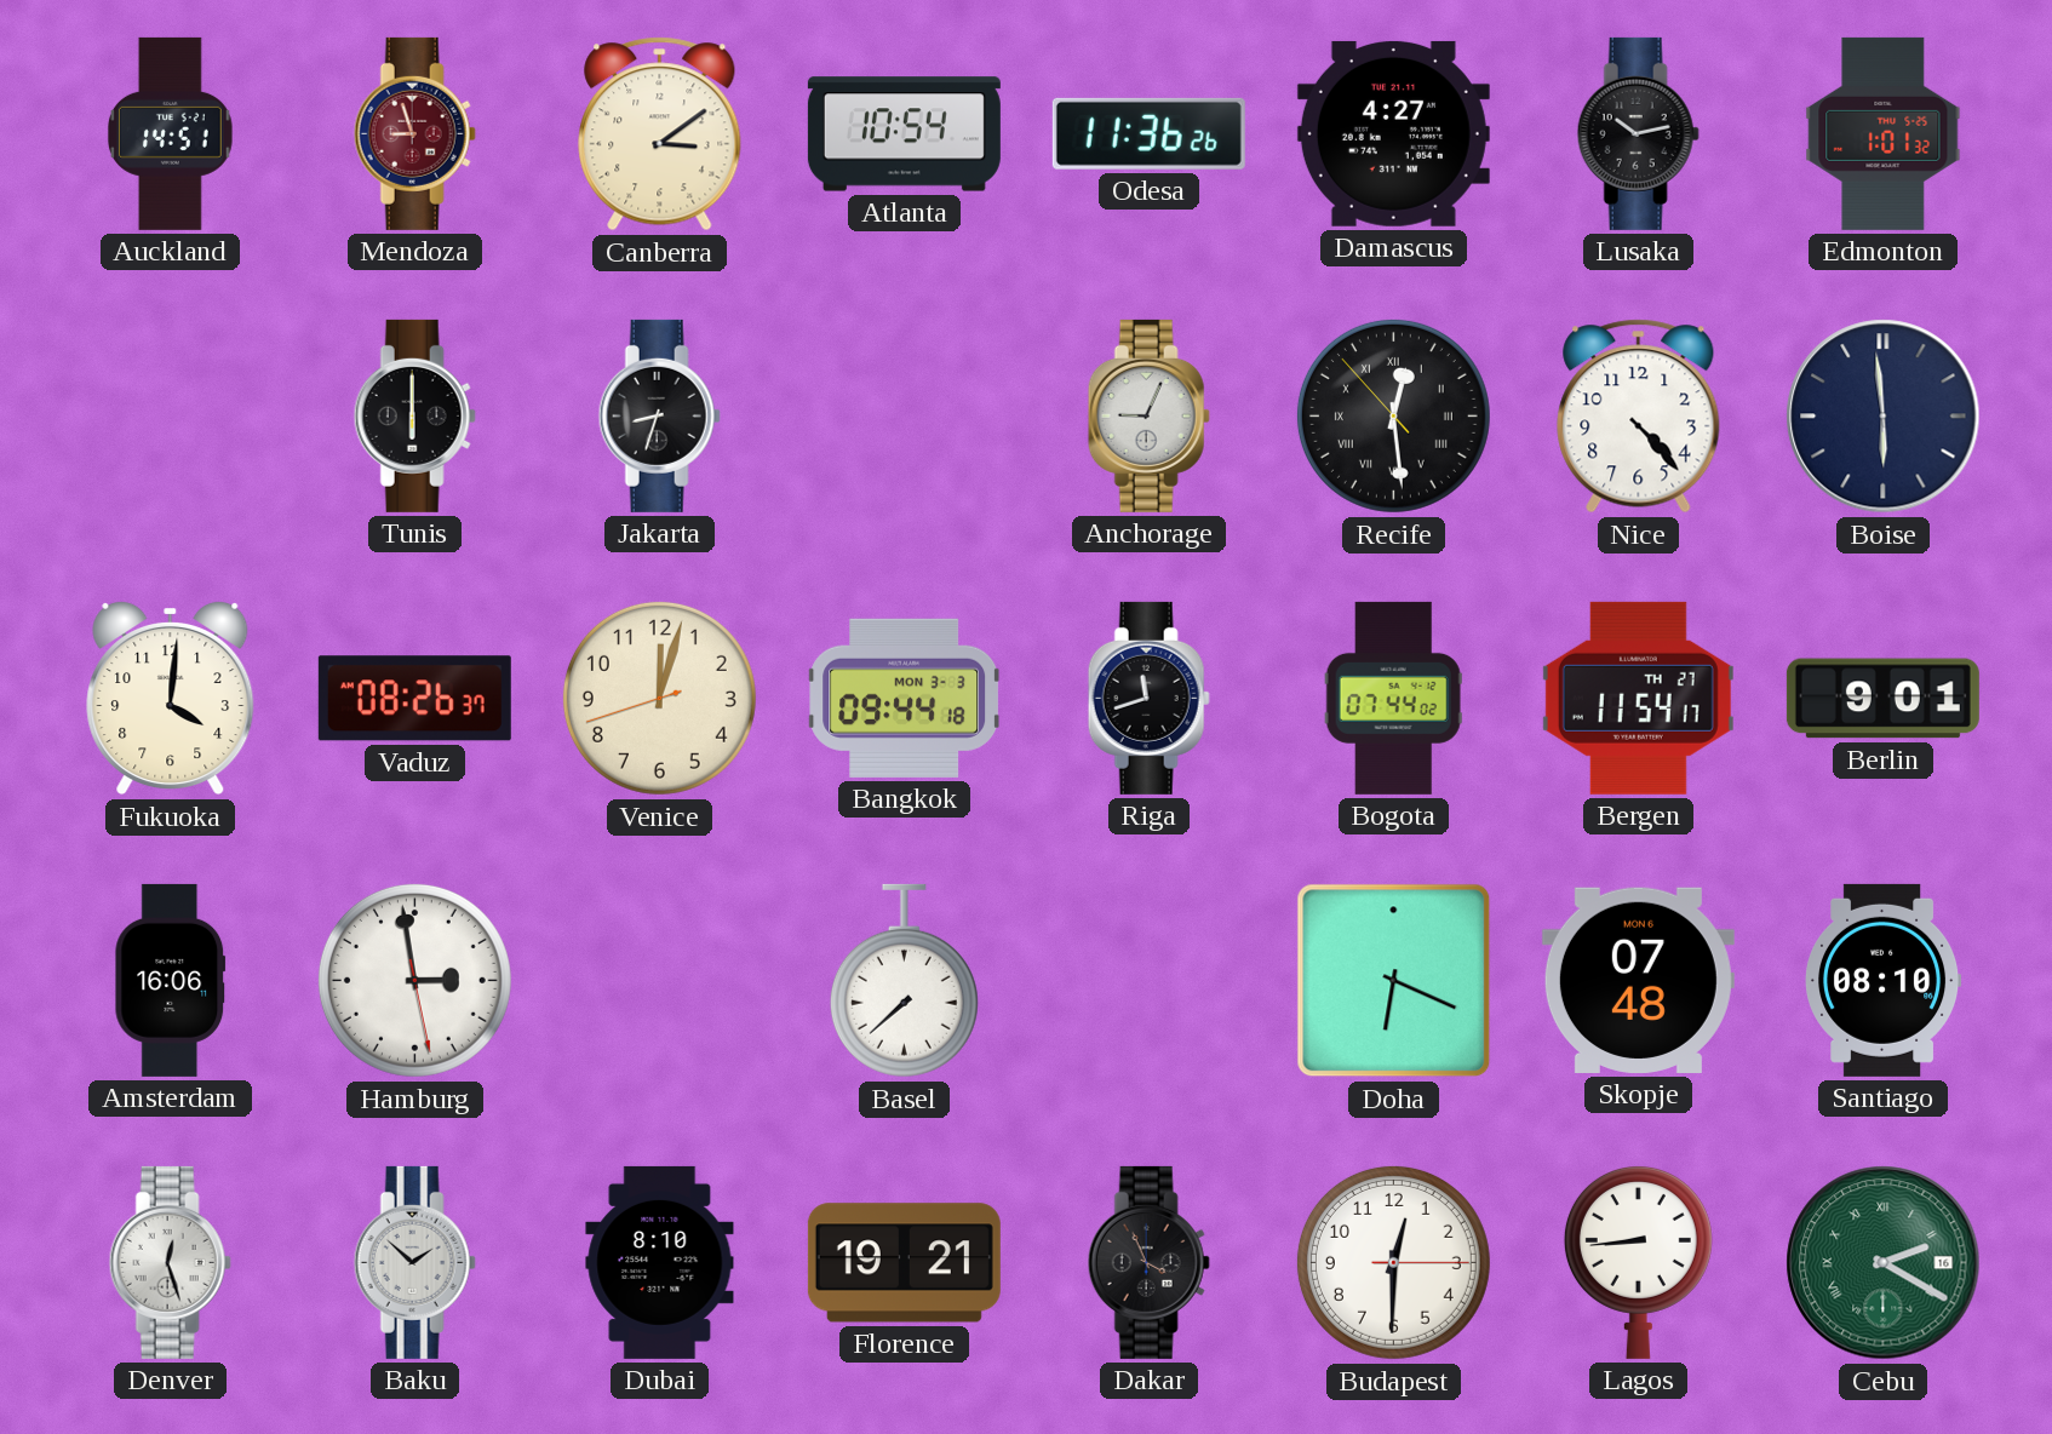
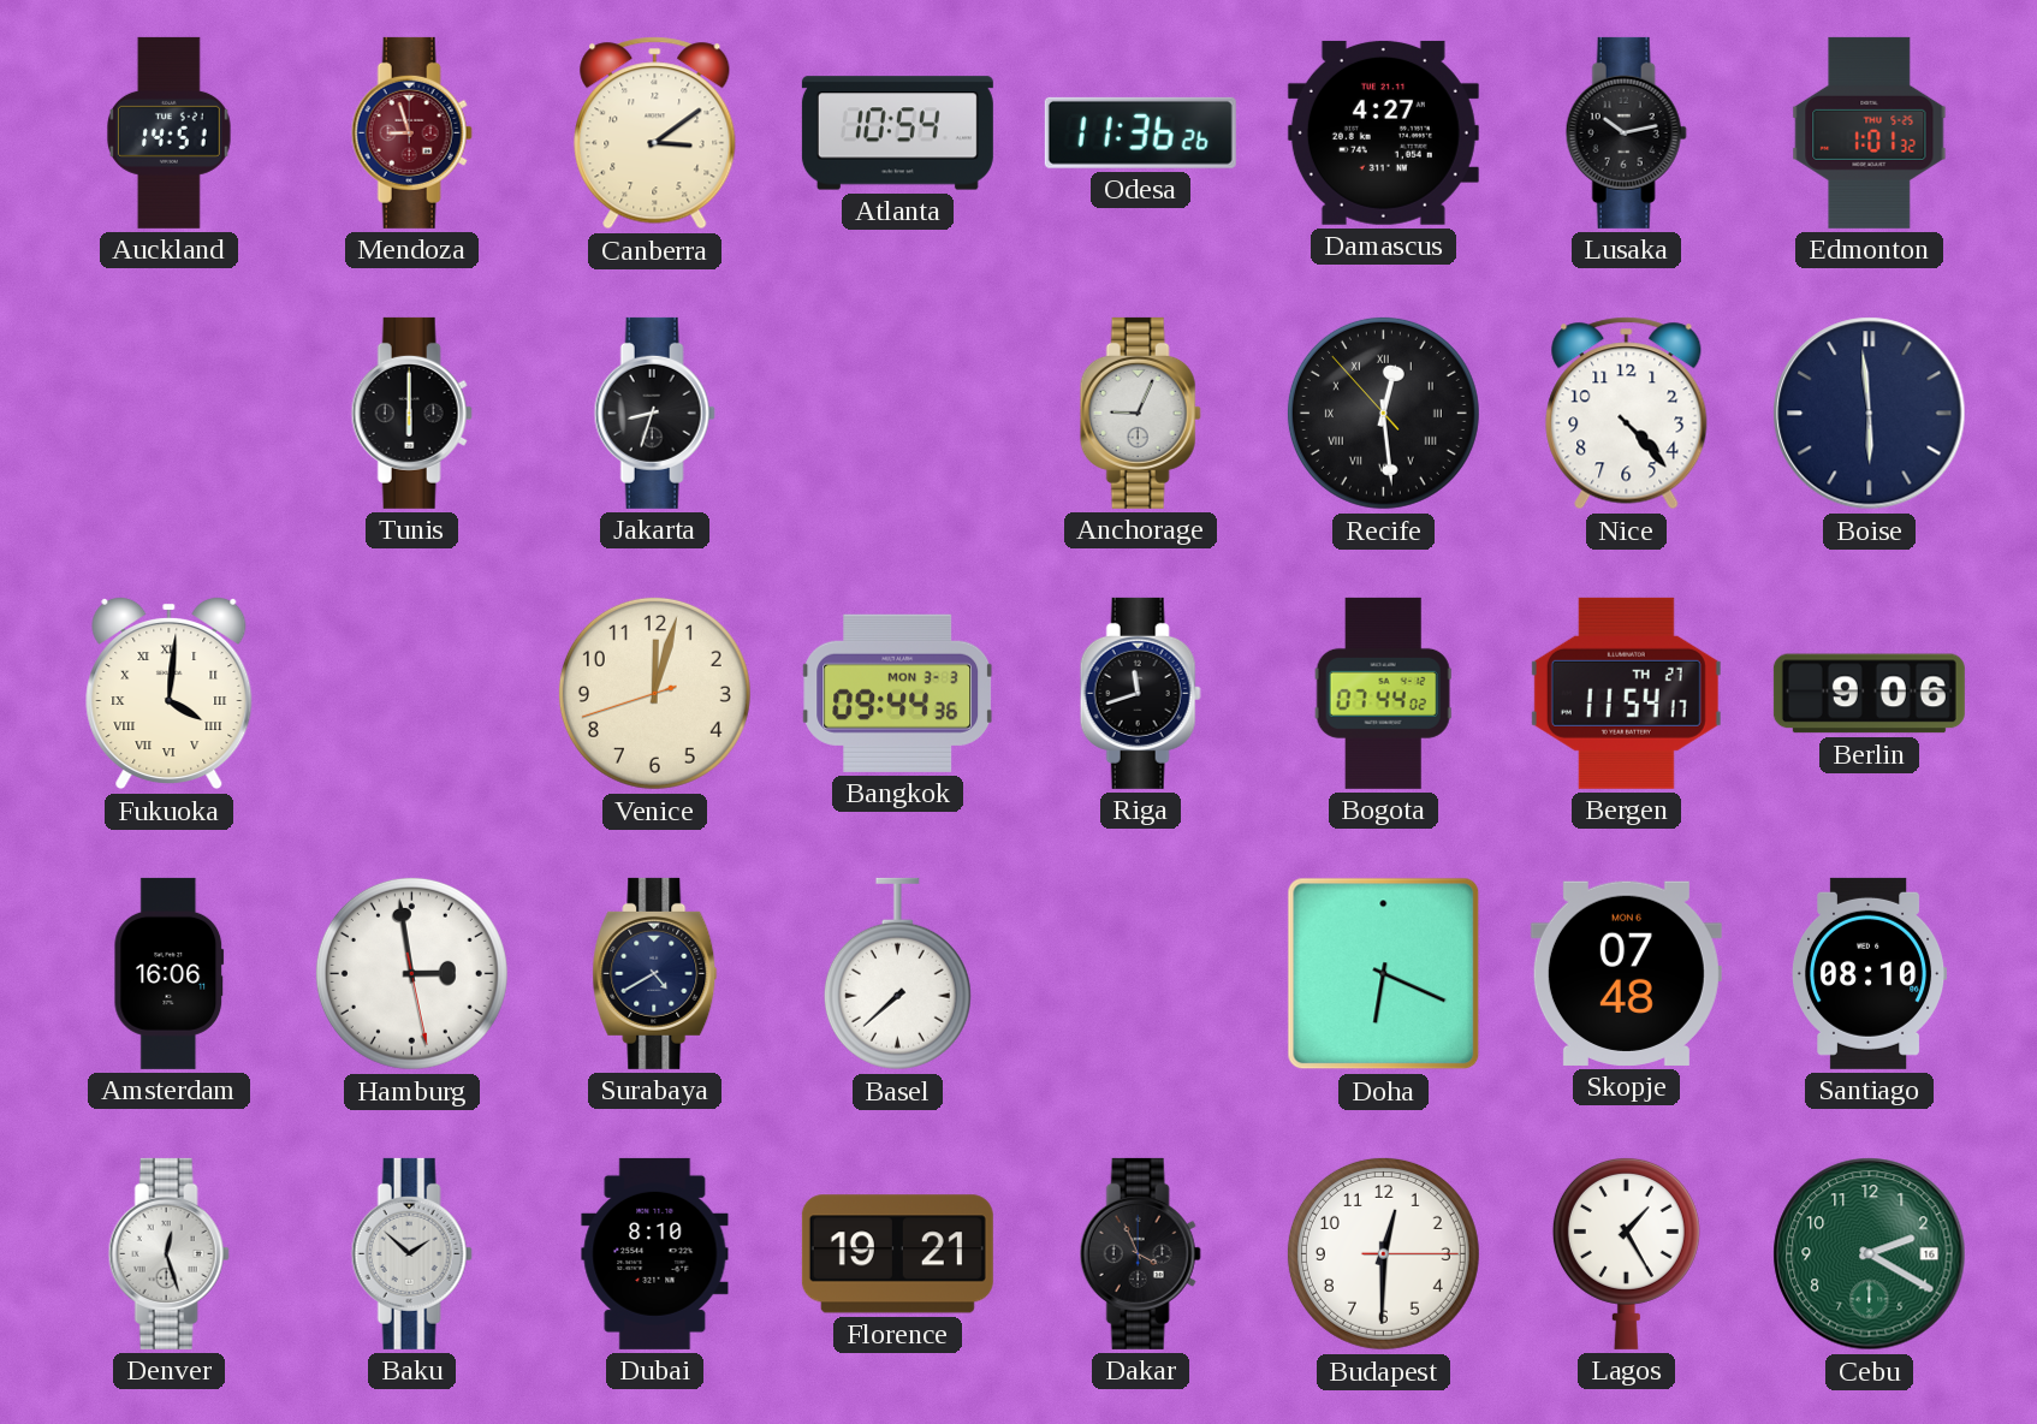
Fukuoka numerals: Arabic -> Roman
Vaduz: 08:26 -> none
Bangkok: 09:44:18 -> 09:44:36
Berlin: 9:01 -> 9:06
Surabaya: none -> 4:40
Lagos: 8:44 -> 1:25
Cebu numerals: Roman -> Arabic
